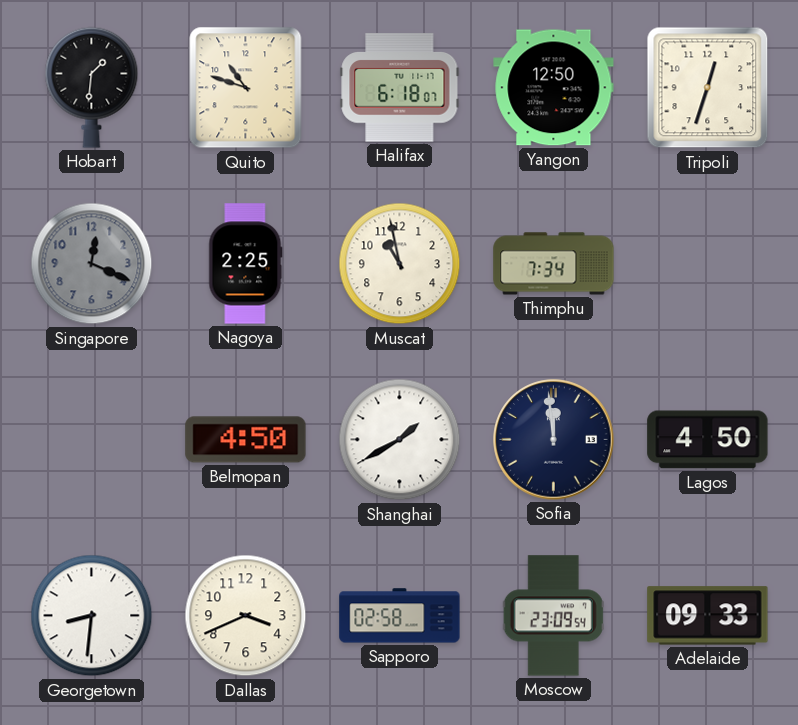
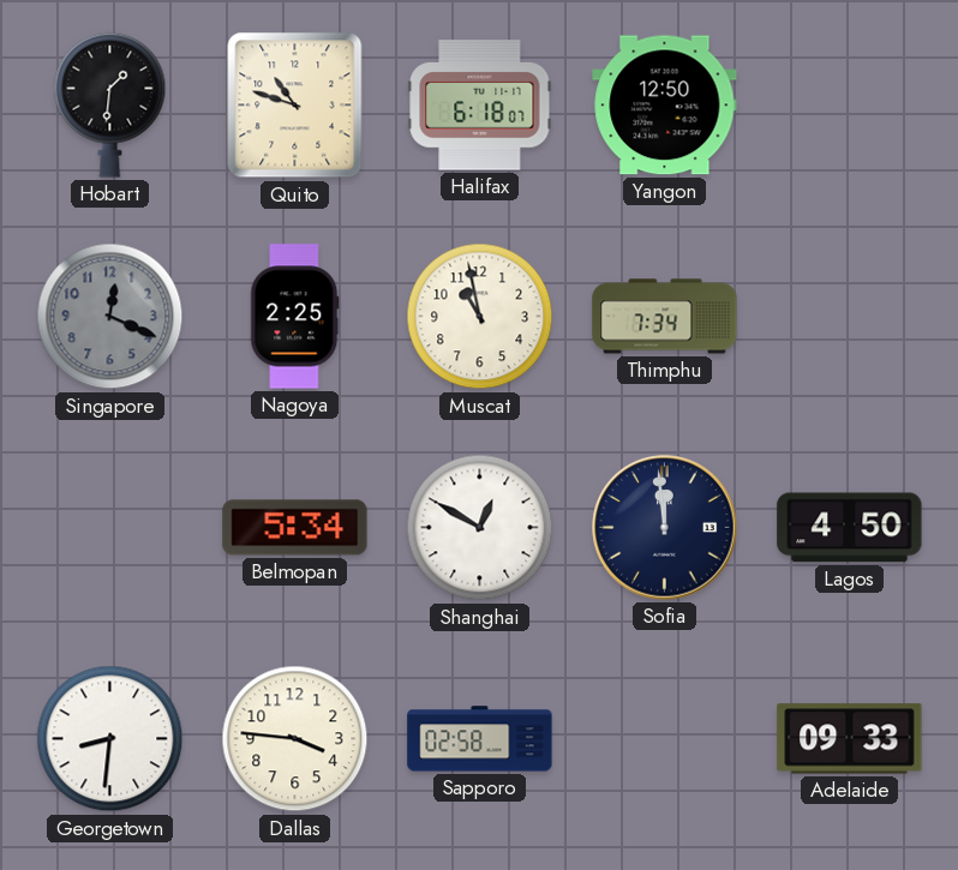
Tripoli: 12:33 -> none
Belmopan: 4:50 -> 5:34
Shanghai: 1:40 -> 12:50
Dallas: 3:41 -> 3:46
Moscow: 23:09 -> none
